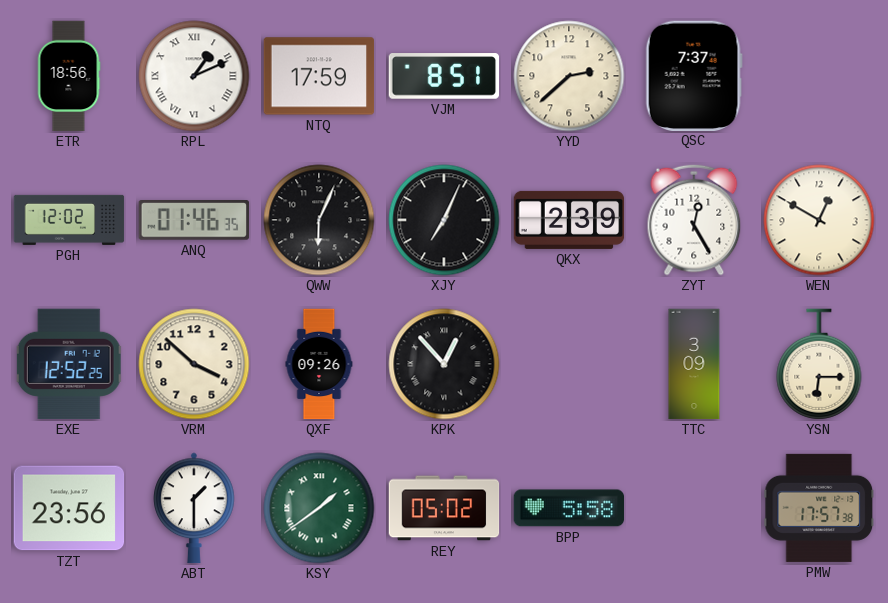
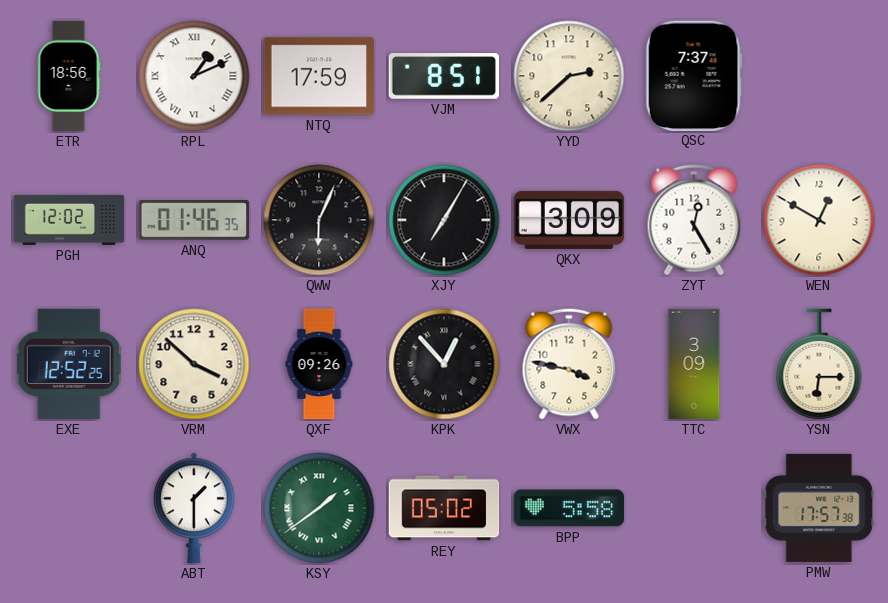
XJY: 7:04 -> 7:05
QKX: 2:39 -> 3:09
VWX: none -> 3:47
TZT: 23:56 -> none
